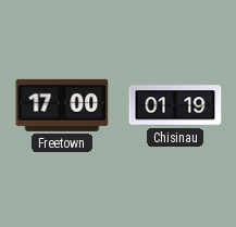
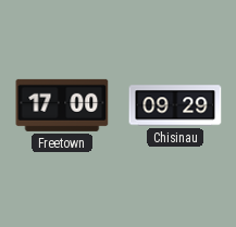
Chisinau: 01:19 -> 09:29
